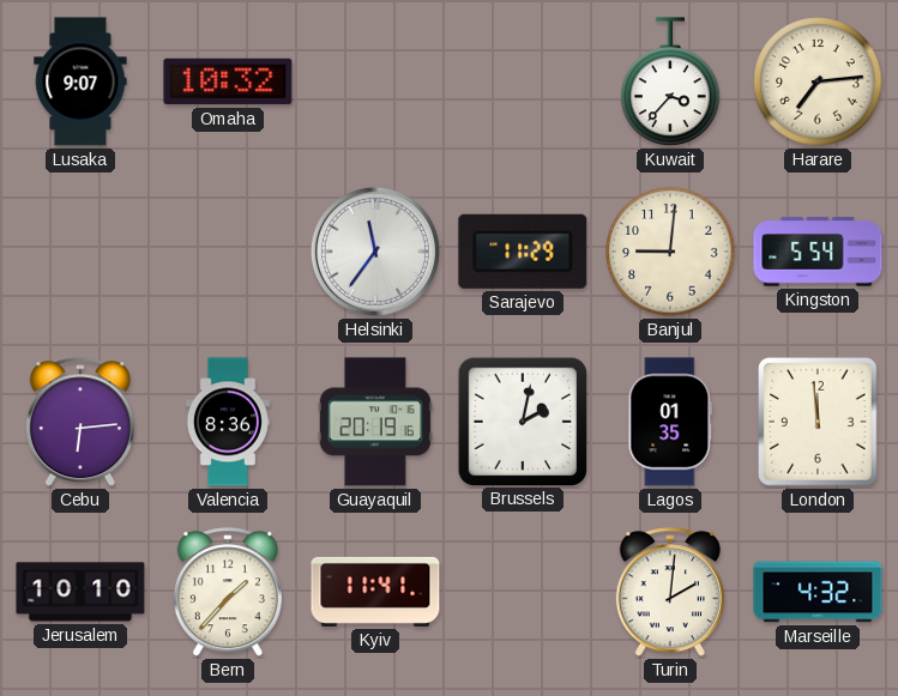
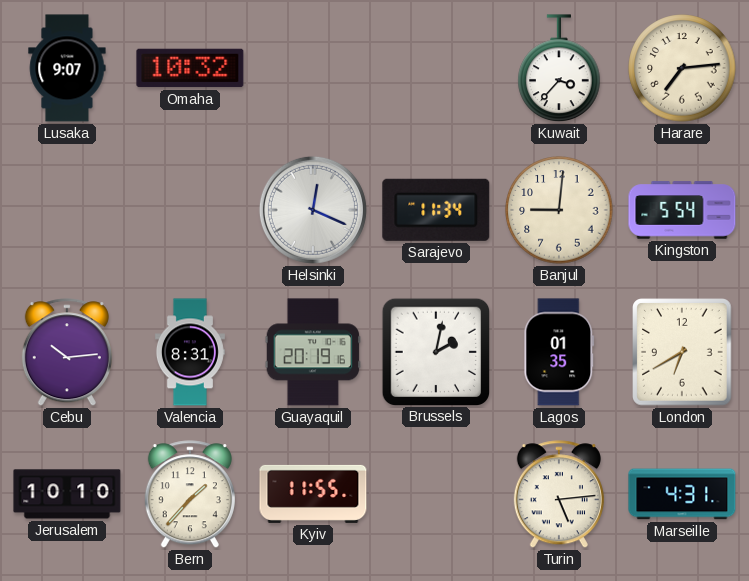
Helsinki: 11:36 -> 12:19
Sarajevo: 11:29 -> 11:34
Cebu: 6:14 -> 10:14
Valencia: 8:36 -> 8:31
London: 11:59 -> 6:40
Kyiv: 11:41 -> 11:55
Turin: 2:01 -> 5:14
Marseille: 4:32 -> 4:31
